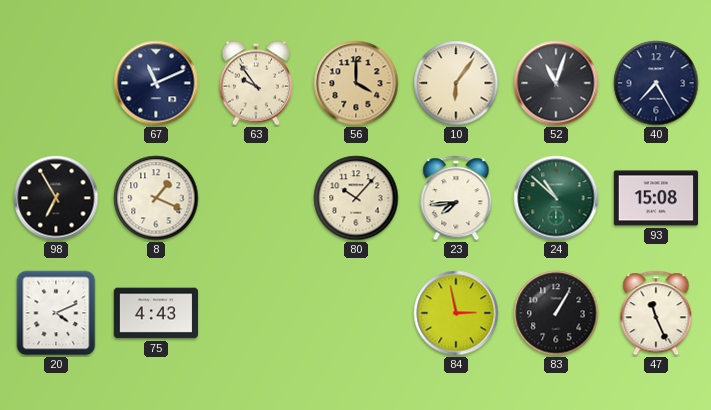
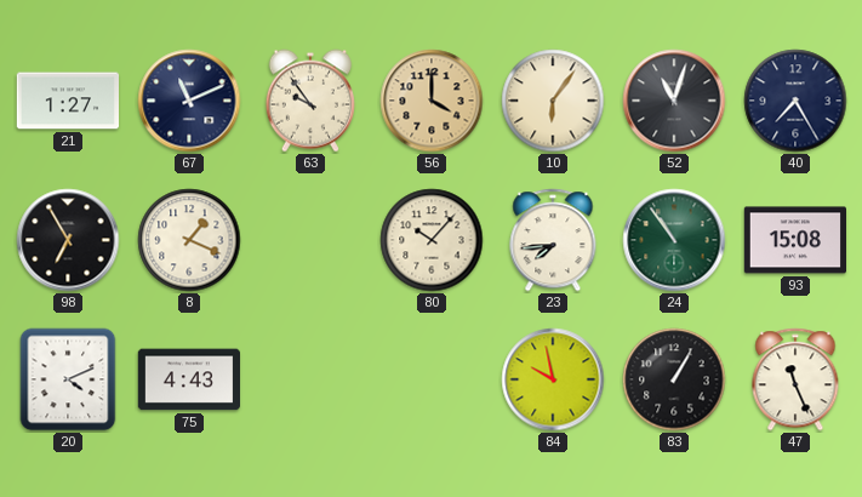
21: none -> 1:27
24: 10:52 -> 10:54
84: 2:58 -> 9:58
